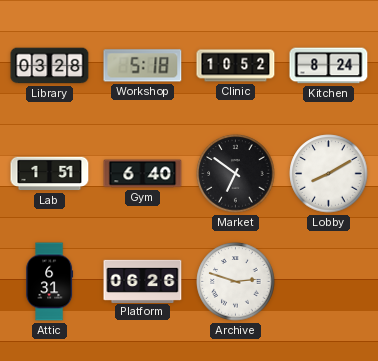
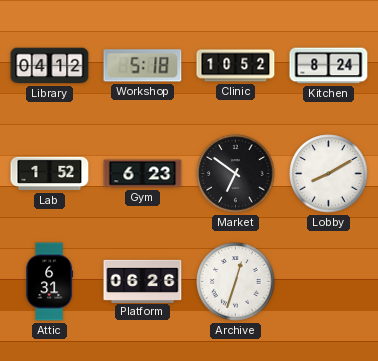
Library: 03:28 -> 04:12
Lab: 1:51 -> 1:52
Gym: 6:40 -> 6:23
Archive: 2:48 -> 12:33
